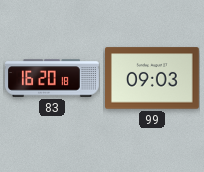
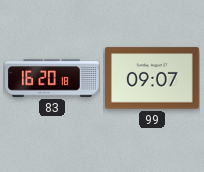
99: 09:03 -> 09:07
